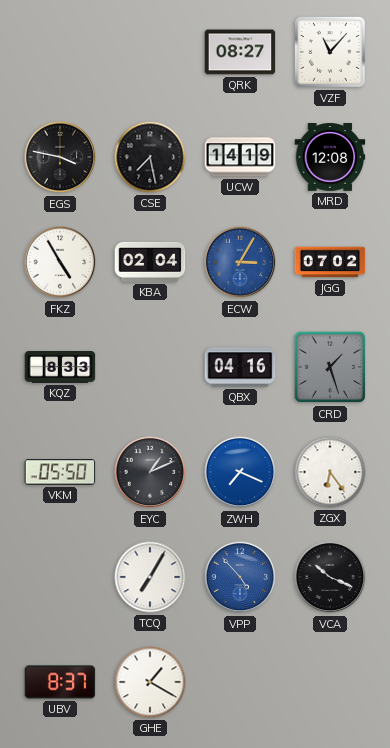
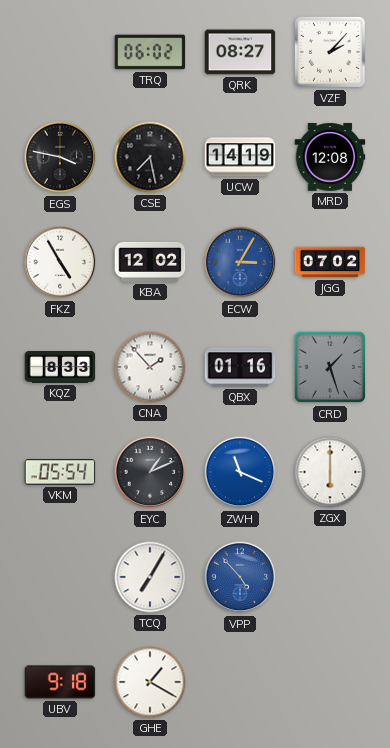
TRQ: none -> 06:02
VZF: 11:07 -> 2:07
KBA: 02:04 -> 12:02
CNA: none -> 1:53
QBX: 04:16 -> 01:16
VKM: 05:50 -> 05:54
ZWH: 7:19 -> 11:19
ZGX: 6:24 -> 6:00
VCA: 10:19 -> none
UBV: 8:37 -> 9:18
